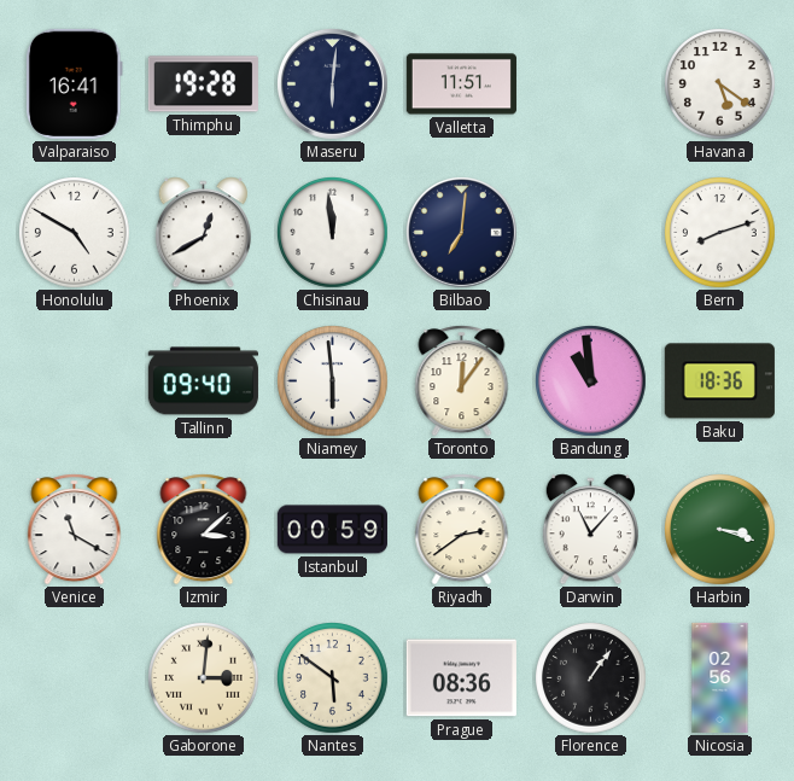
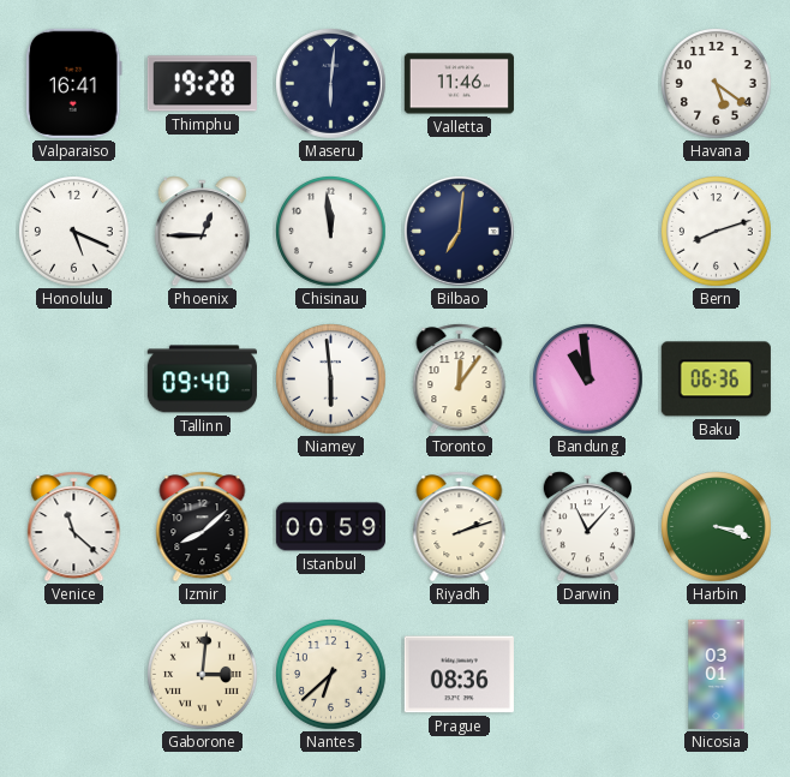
Valletta: 11:51 -> 11:46
Honolulu: 4:50 -> 5:19
Phoenix: 12:40 -> 12:45
Baku: 18:36 -> 06:36
Venice: 11:20 -> 11:22
Izmir: 3:08 -> 8:08
Riyadh: 2:39 -> 2:12
Nantes: 5:51 -> 6:38
Florence: 1:06 -> none
Nicosia: 02:56 -> 03:01
